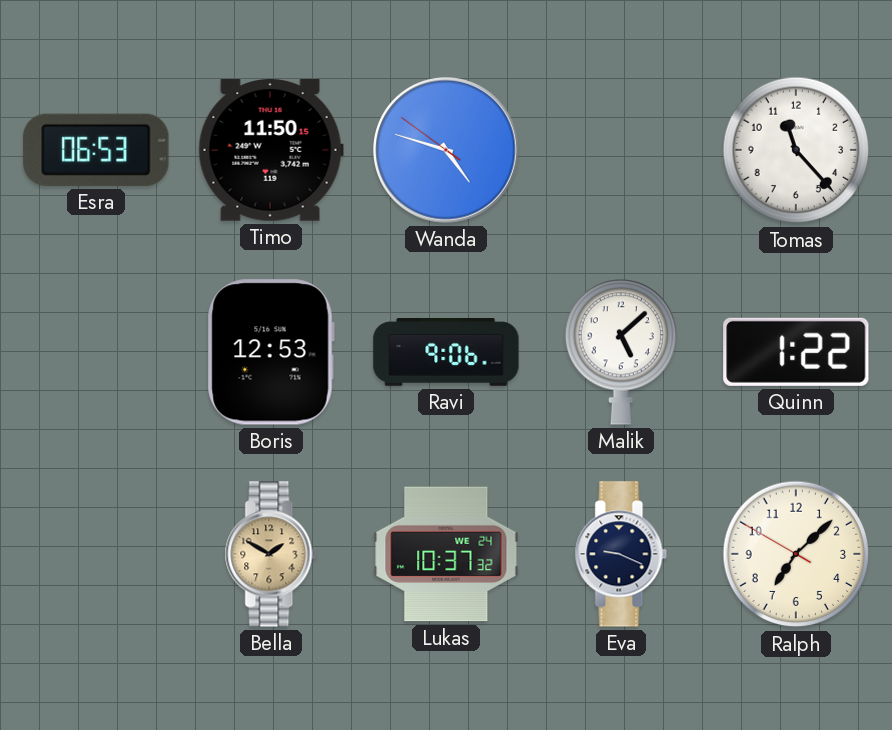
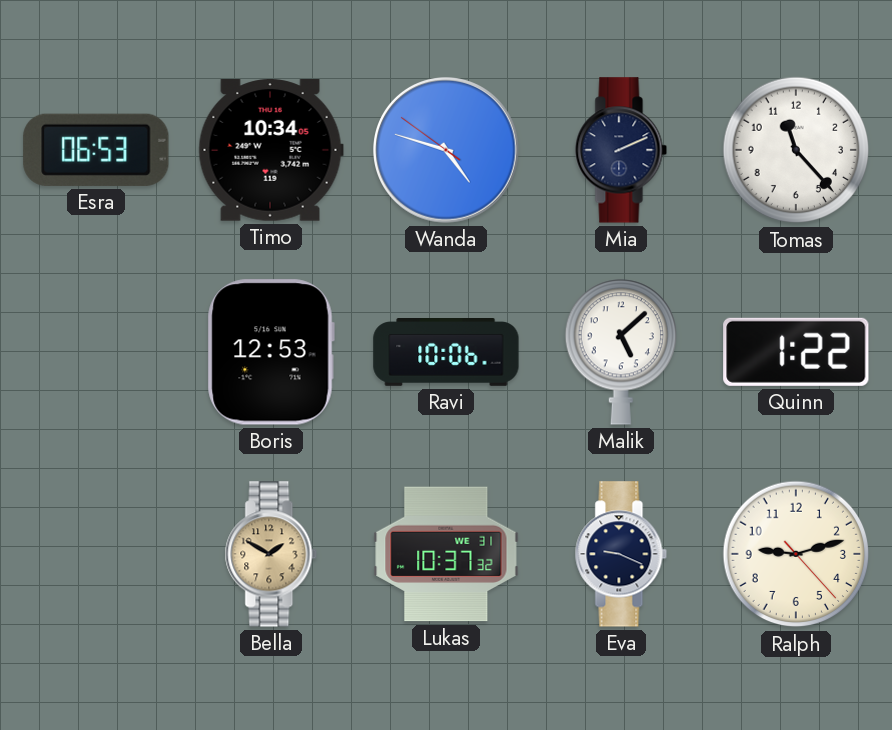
Timo: 11:50 -> 10:34
Mia: none -> 2:11
Ravi: 9:06 -> 10:06
Lukas date: WE 24 -> WE 31
Ralph: 7:07 -> 9:12
